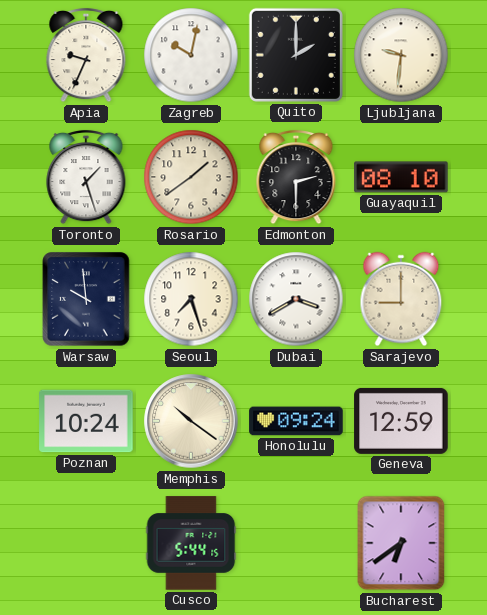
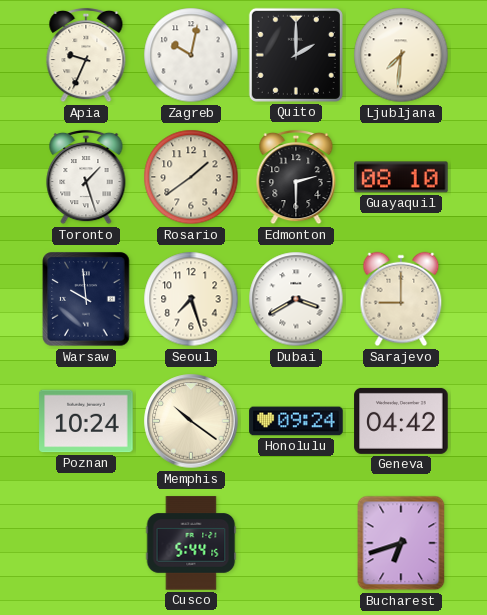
Ljubljana: 9:31 -> 7:31
Geneva: 12:59 -> 04:42
Bucharest: 6:39 -> 6:42
